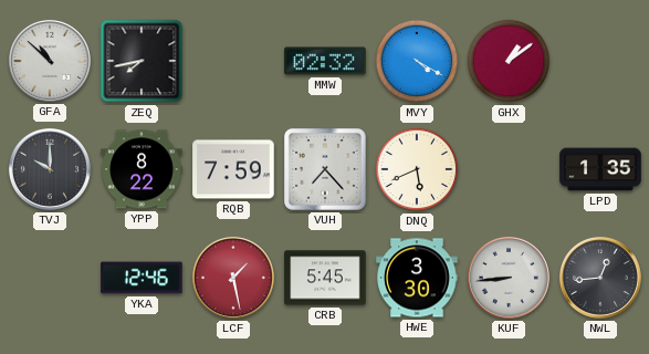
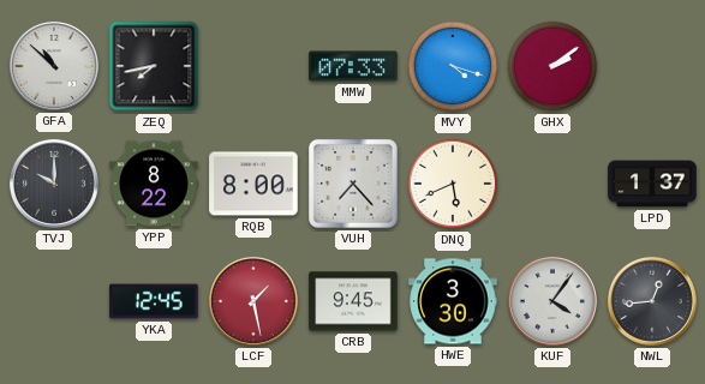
MMW: 02:32 -> 07:33
MVY: 4:20 -> 4:18
GHX: 1:09 -> 2:09
RQB: 7:59 -> 8:00
LPD: 1:35 -> 1:37
YKA: 12:46 -> 12:45
CRB: 5:45 -> 9:45
KUF: 8:44 -> 4:06
